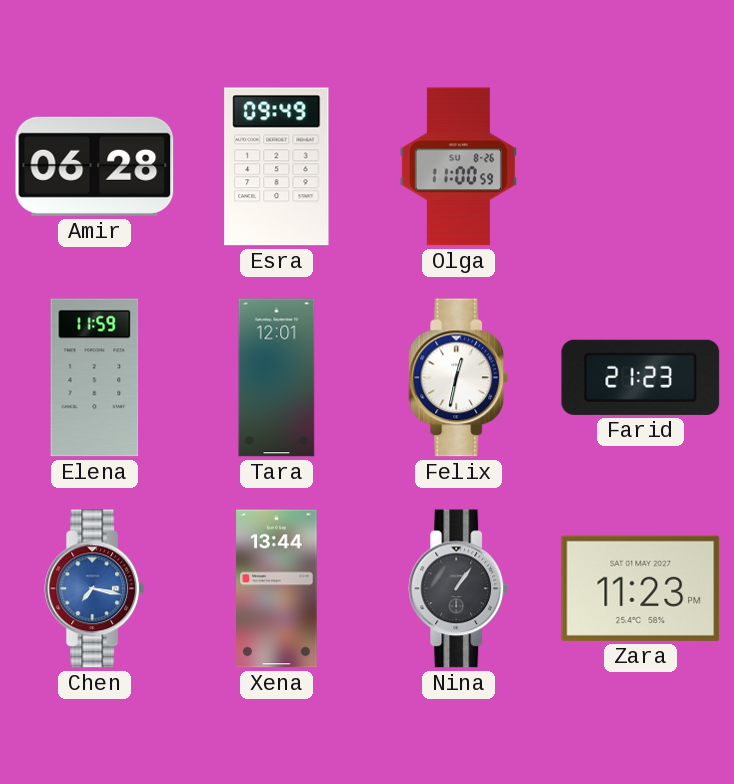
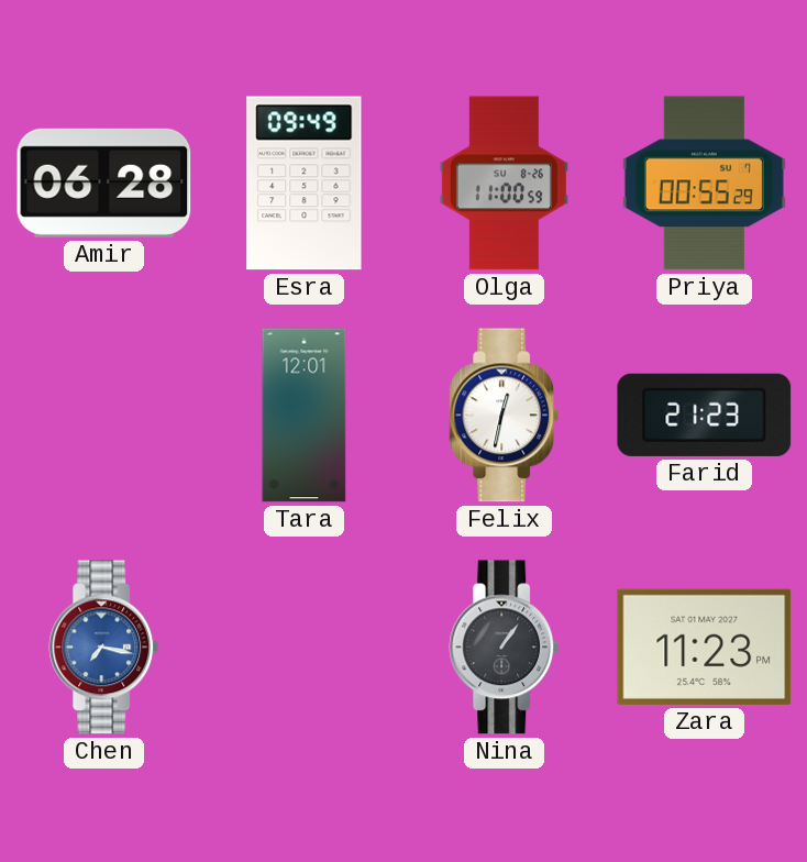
Priya: none -> 00:55
Elena: 11:59 -> none
Xena: 13:44 -> none
